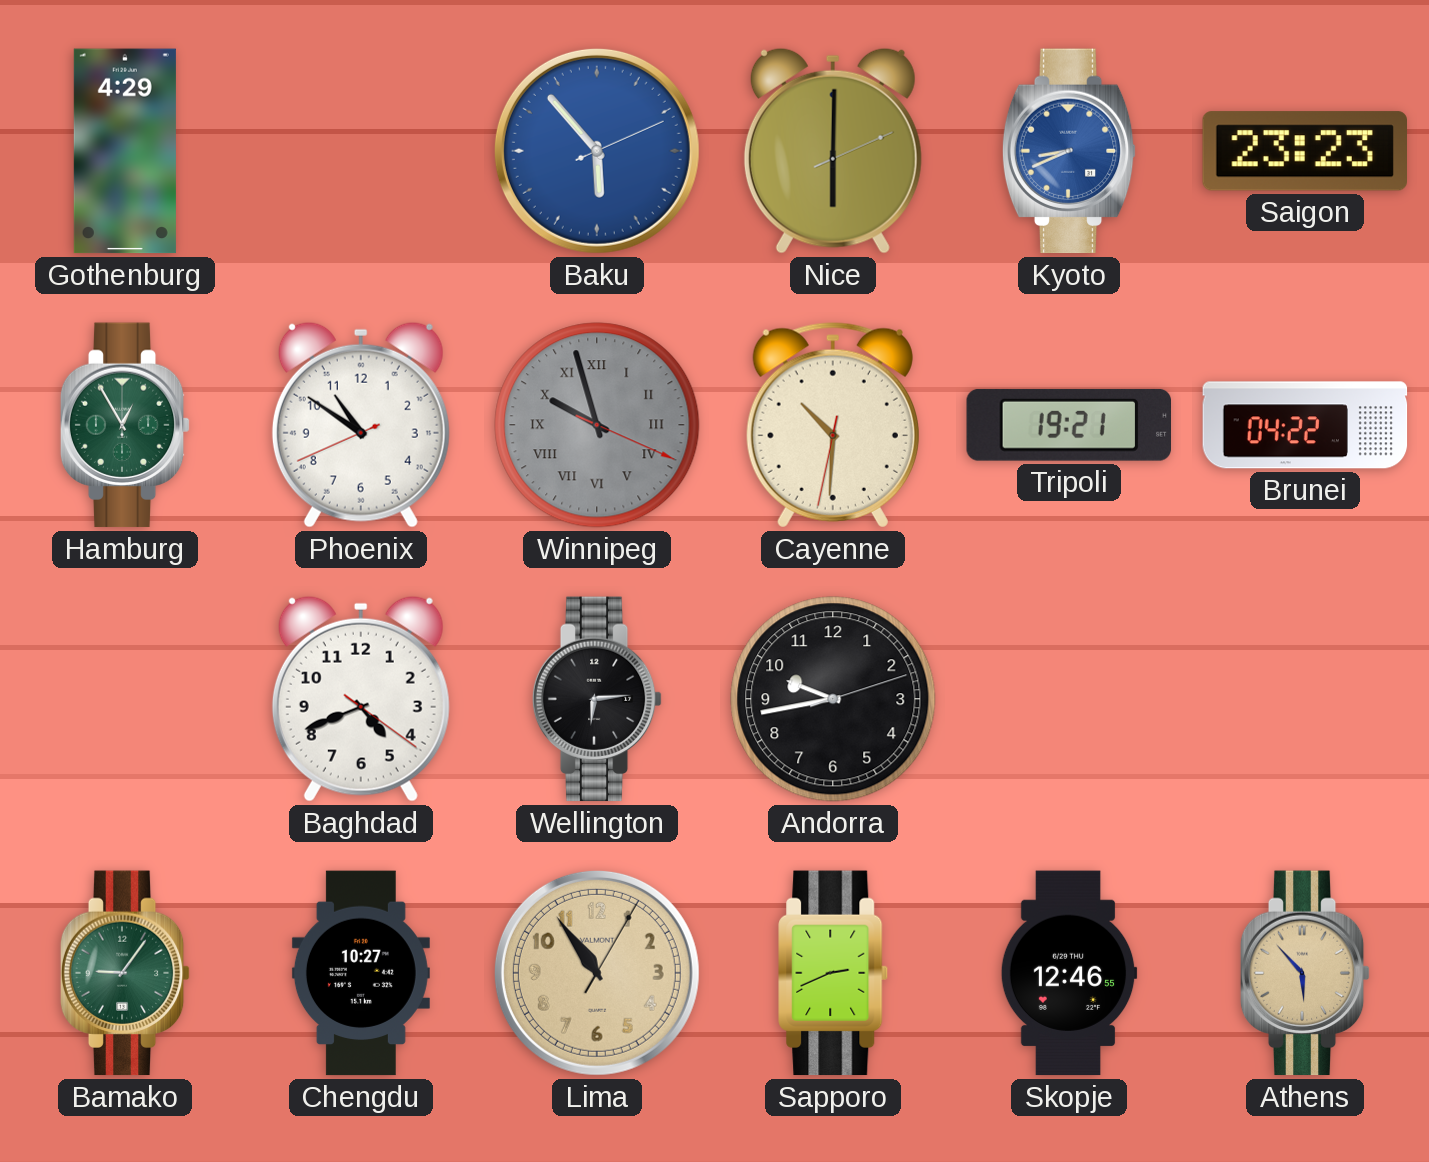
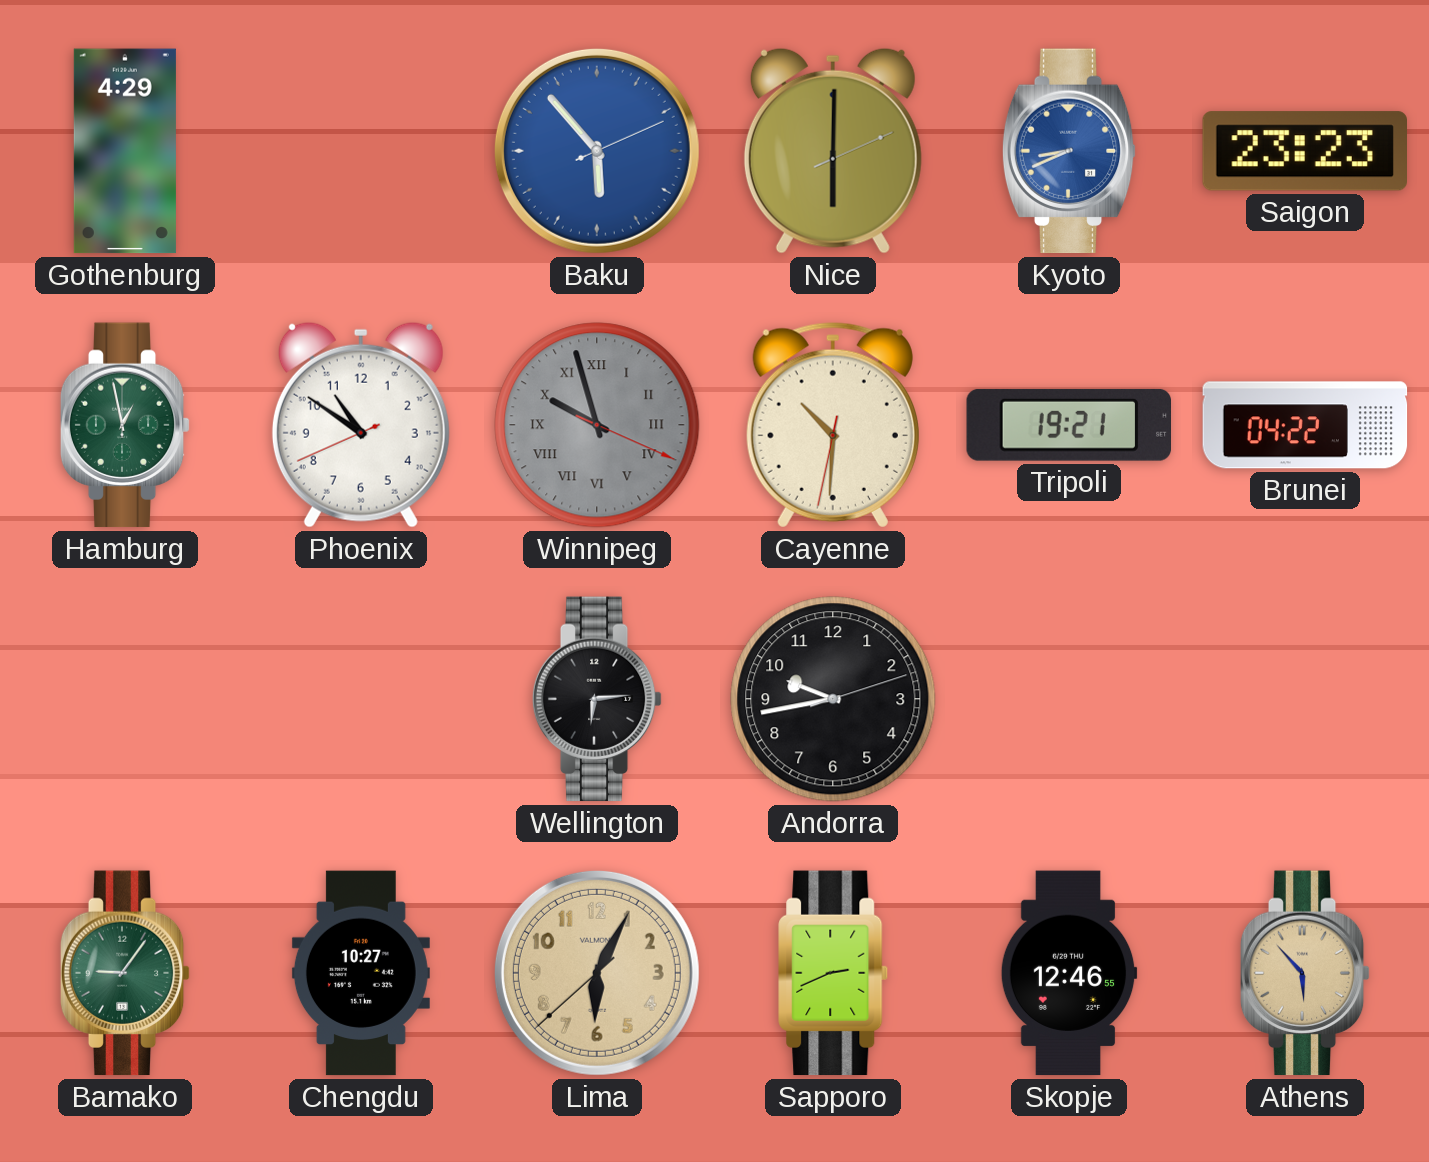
Hamburg: 12:55 -> 12:58
Baghdad: 4:41 -> none
Lima: 10:54 -> 6:04
